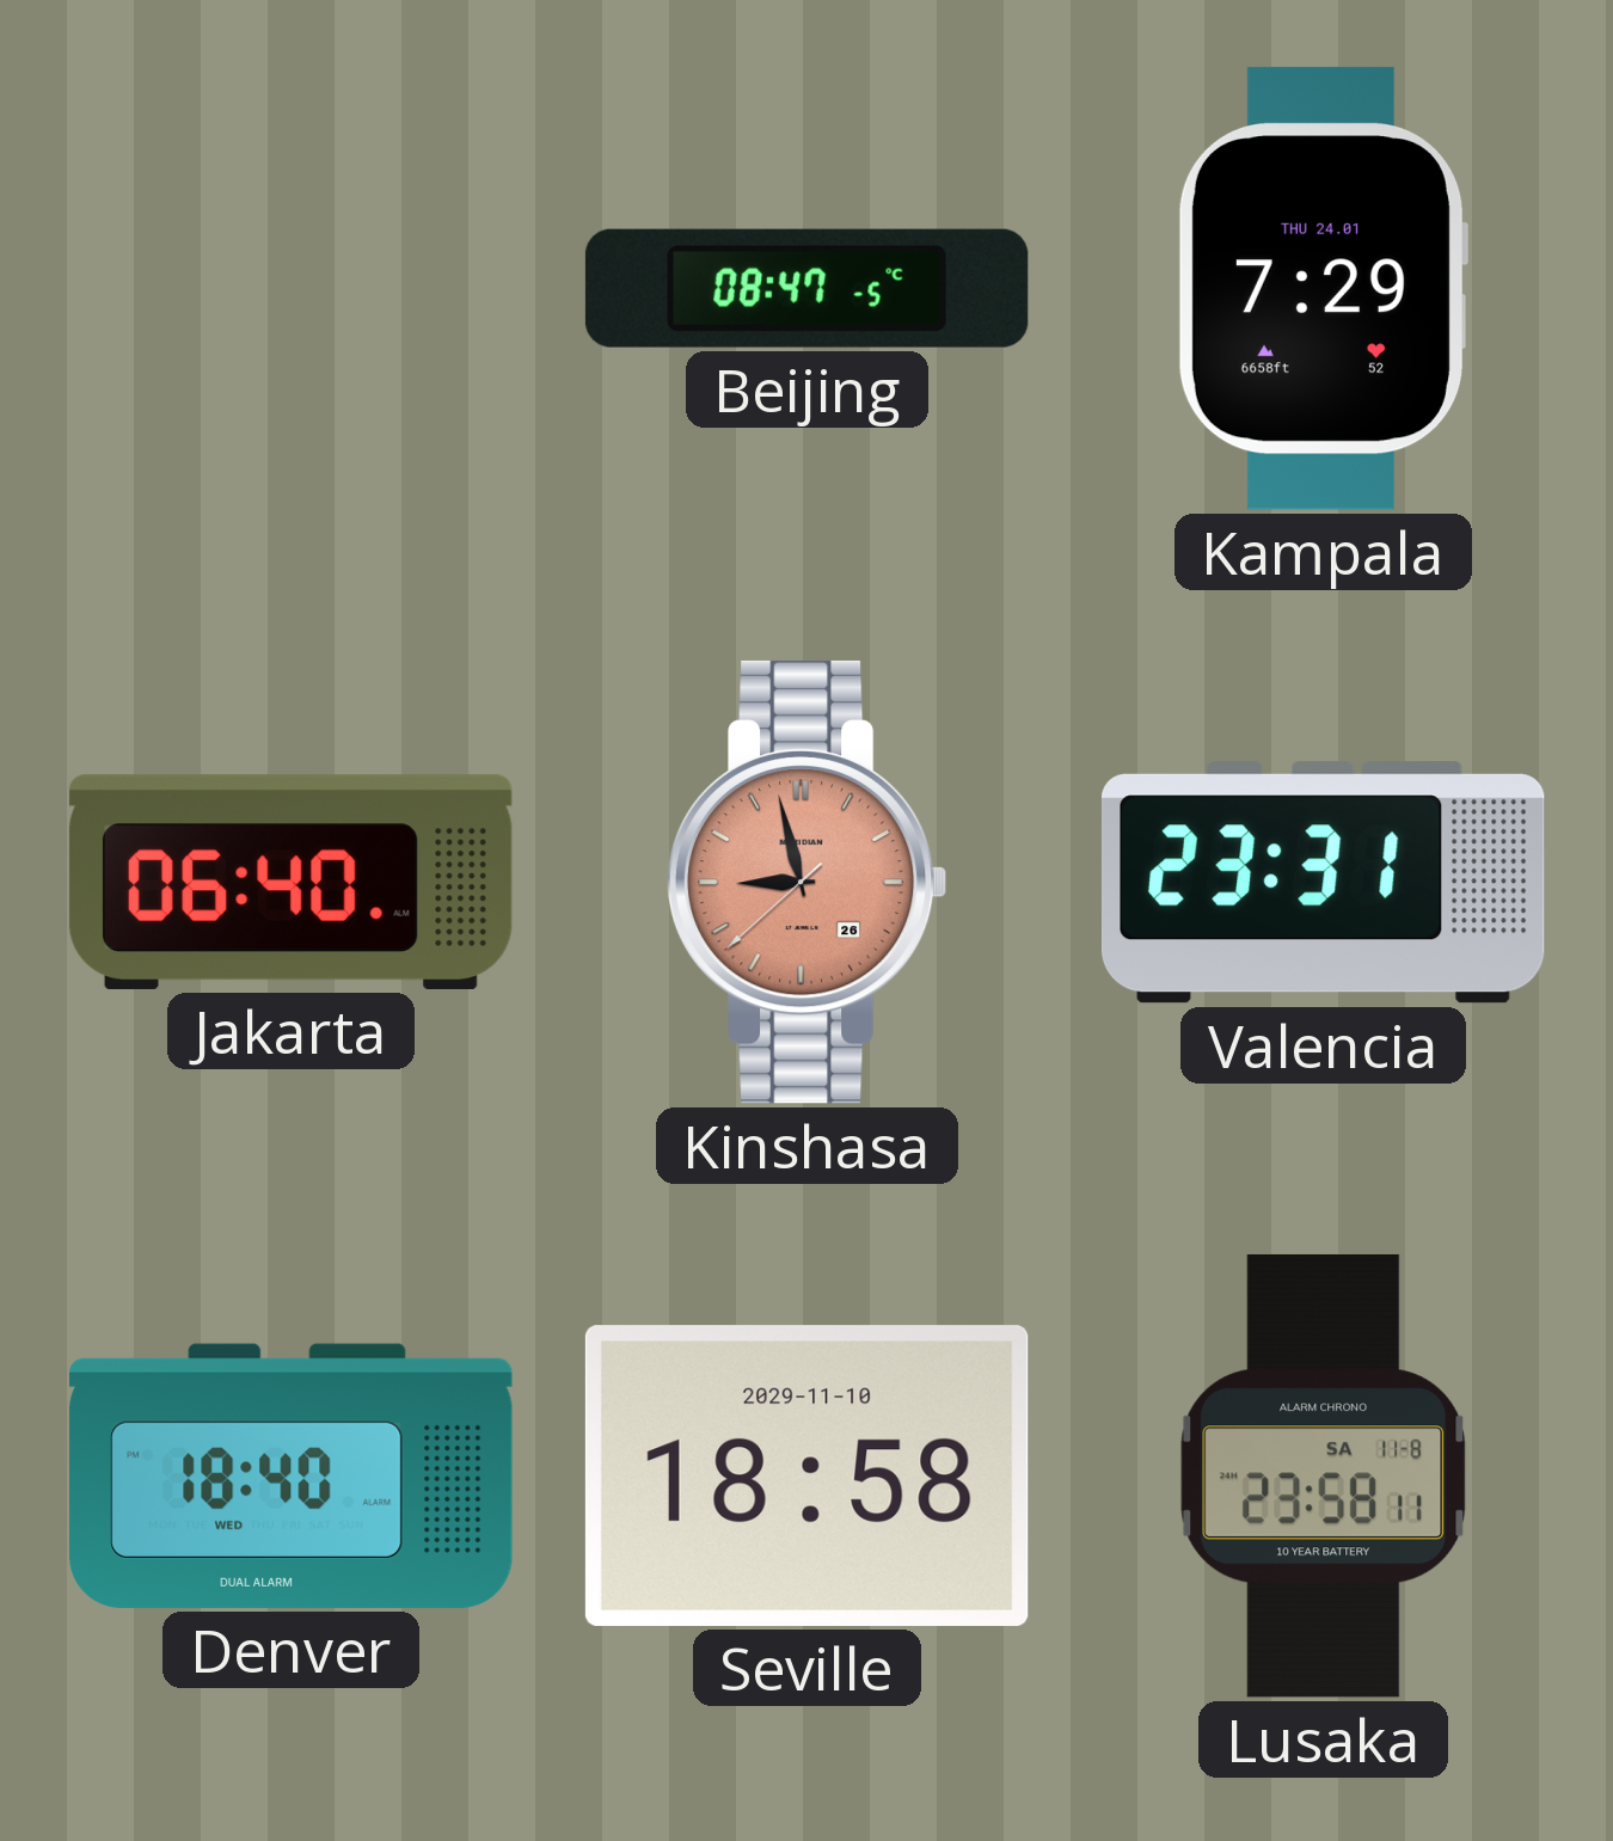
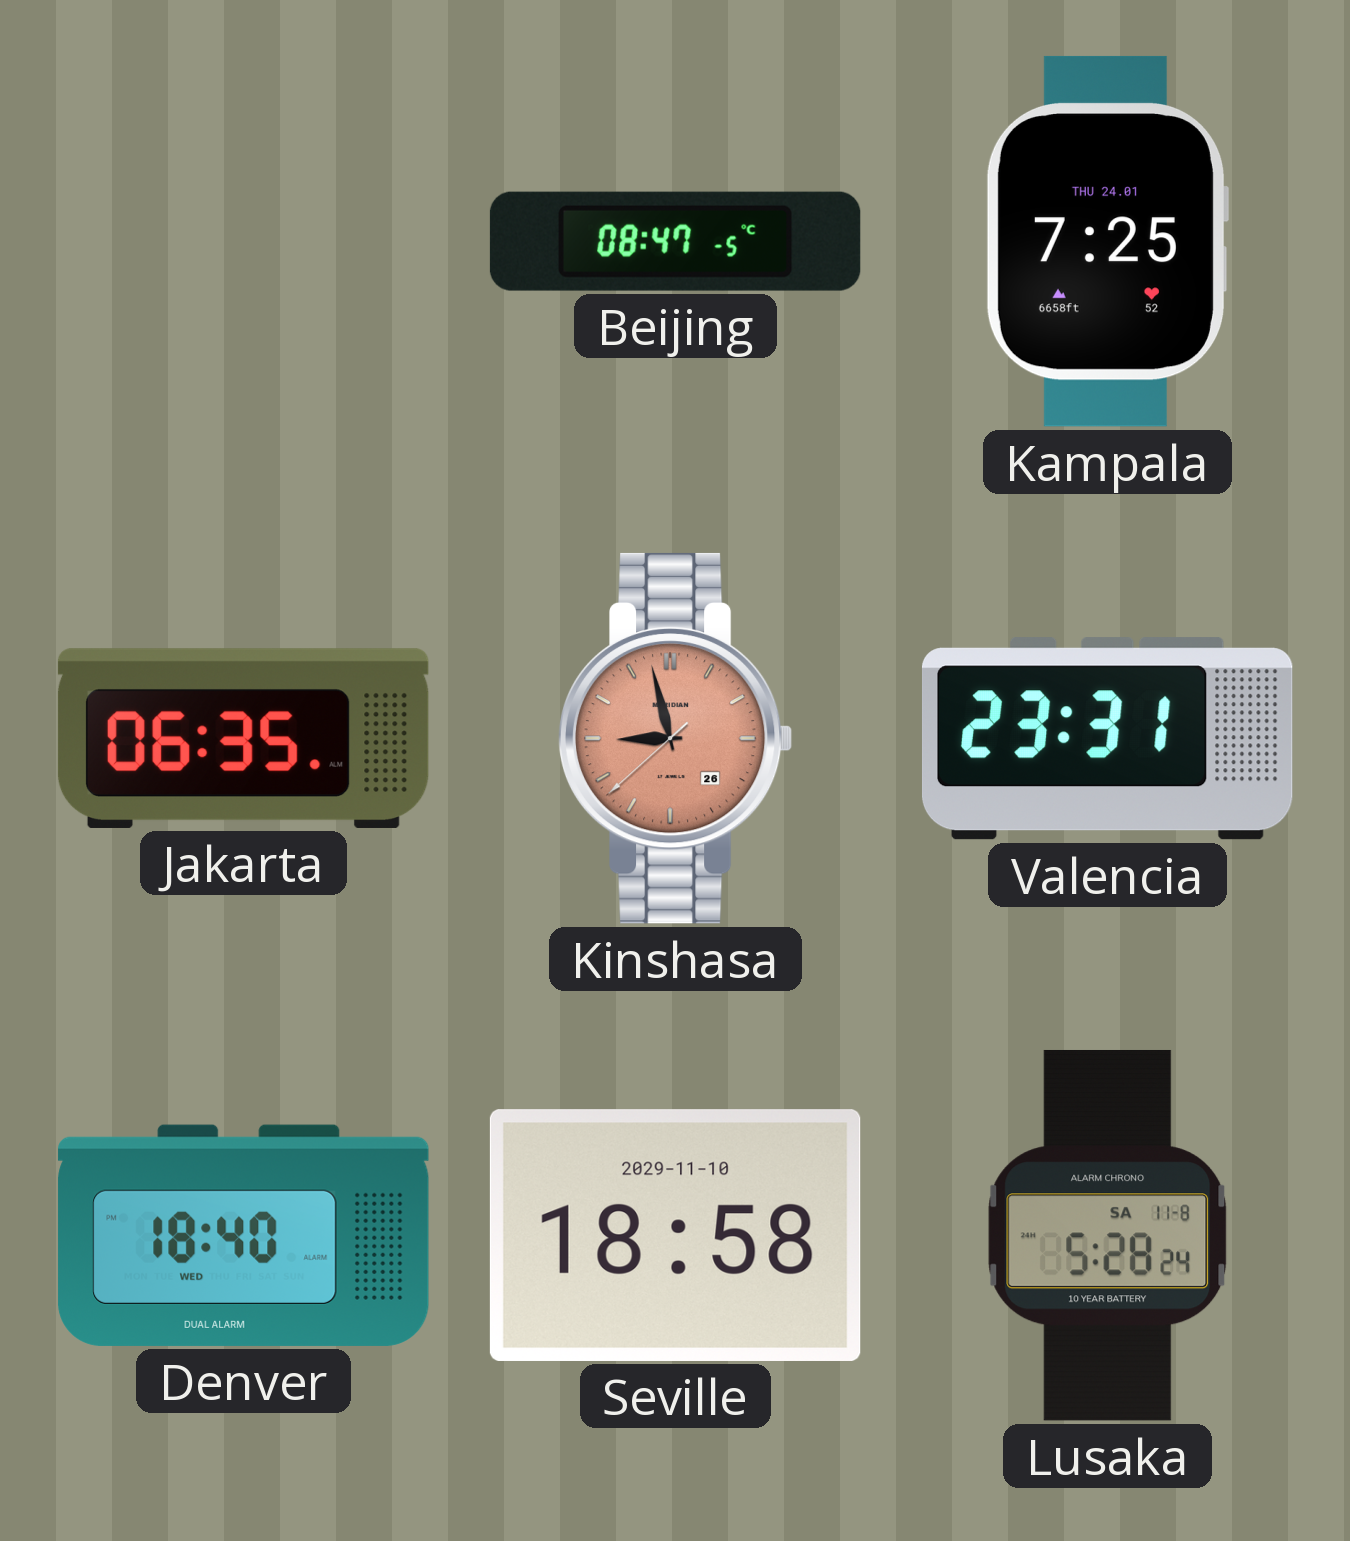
Kampala: 7:29 -> 7:25
Jakarta: 06:40 -> 06:35
Lusaka: 23:58 -> 5:28
